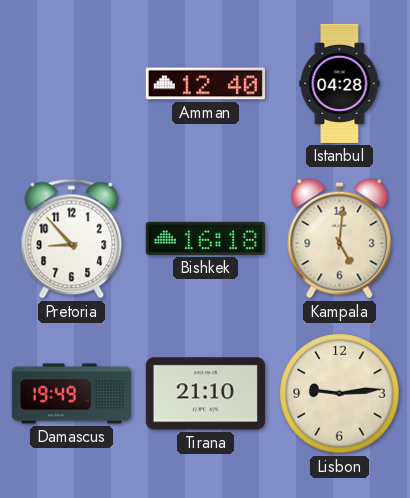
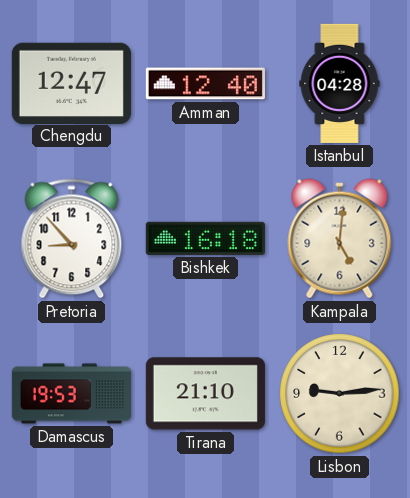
Chengdu: none -> 12:47
Damascus: 19:49 -> 19:53
